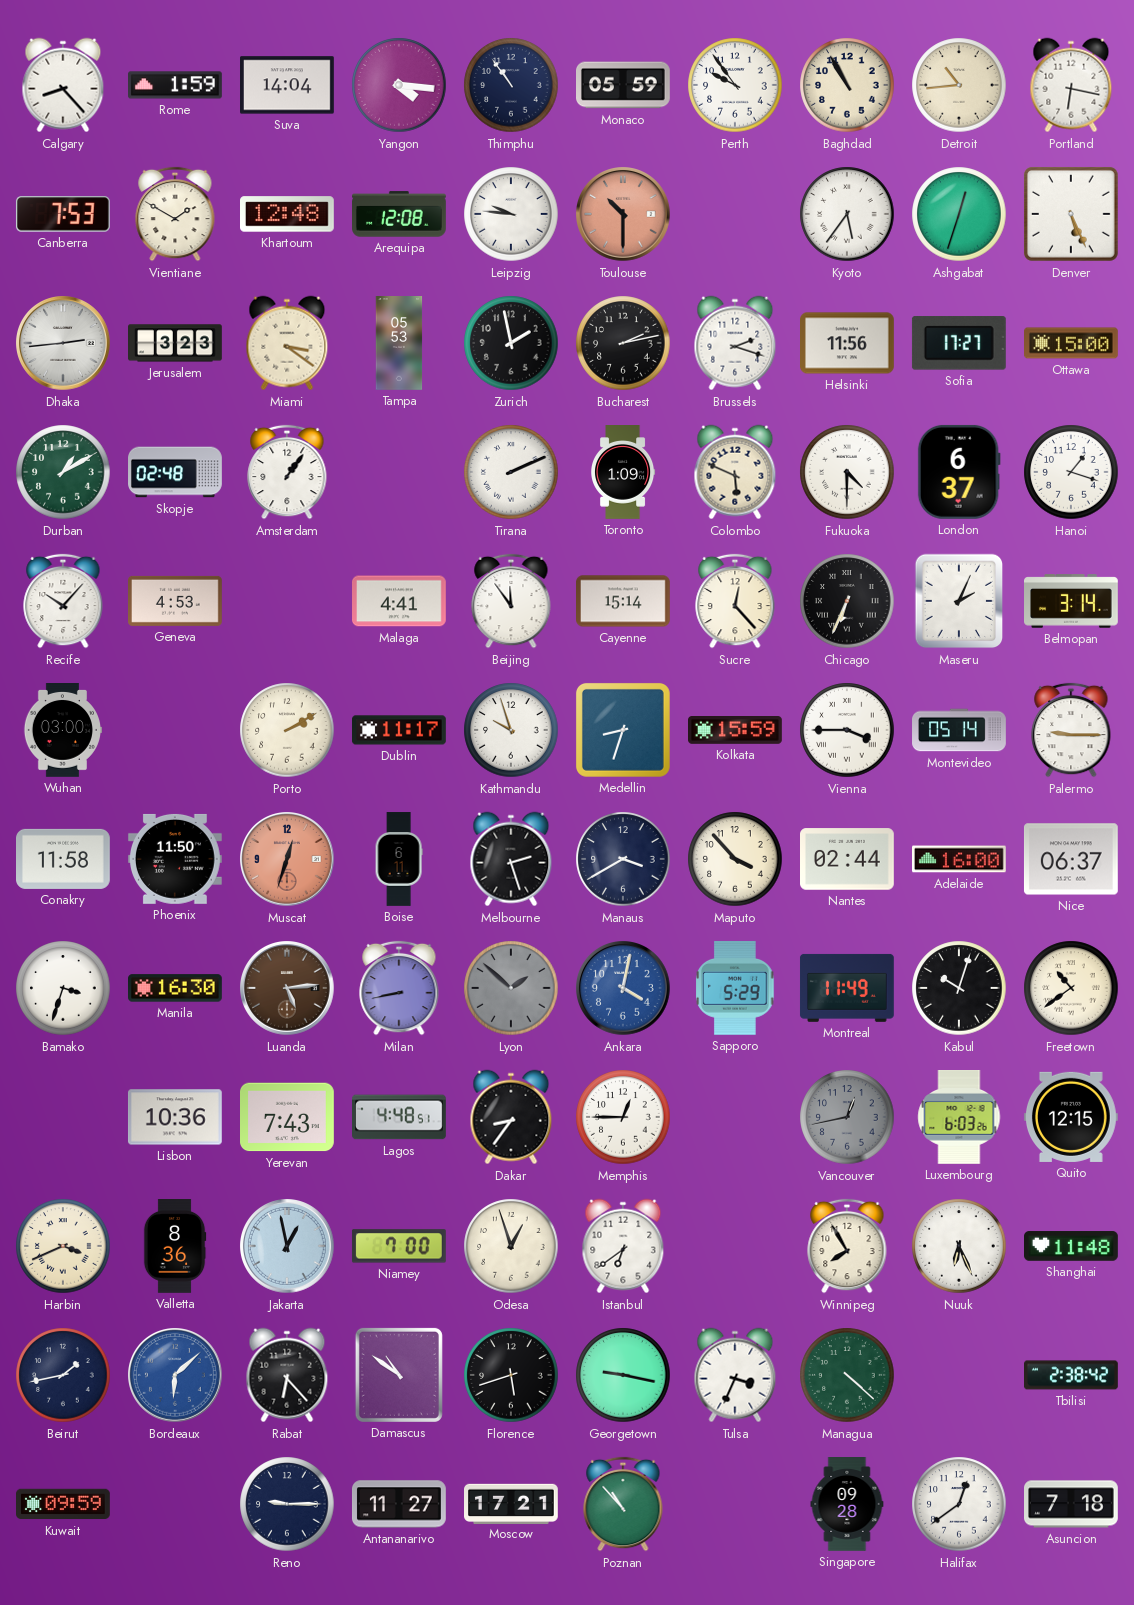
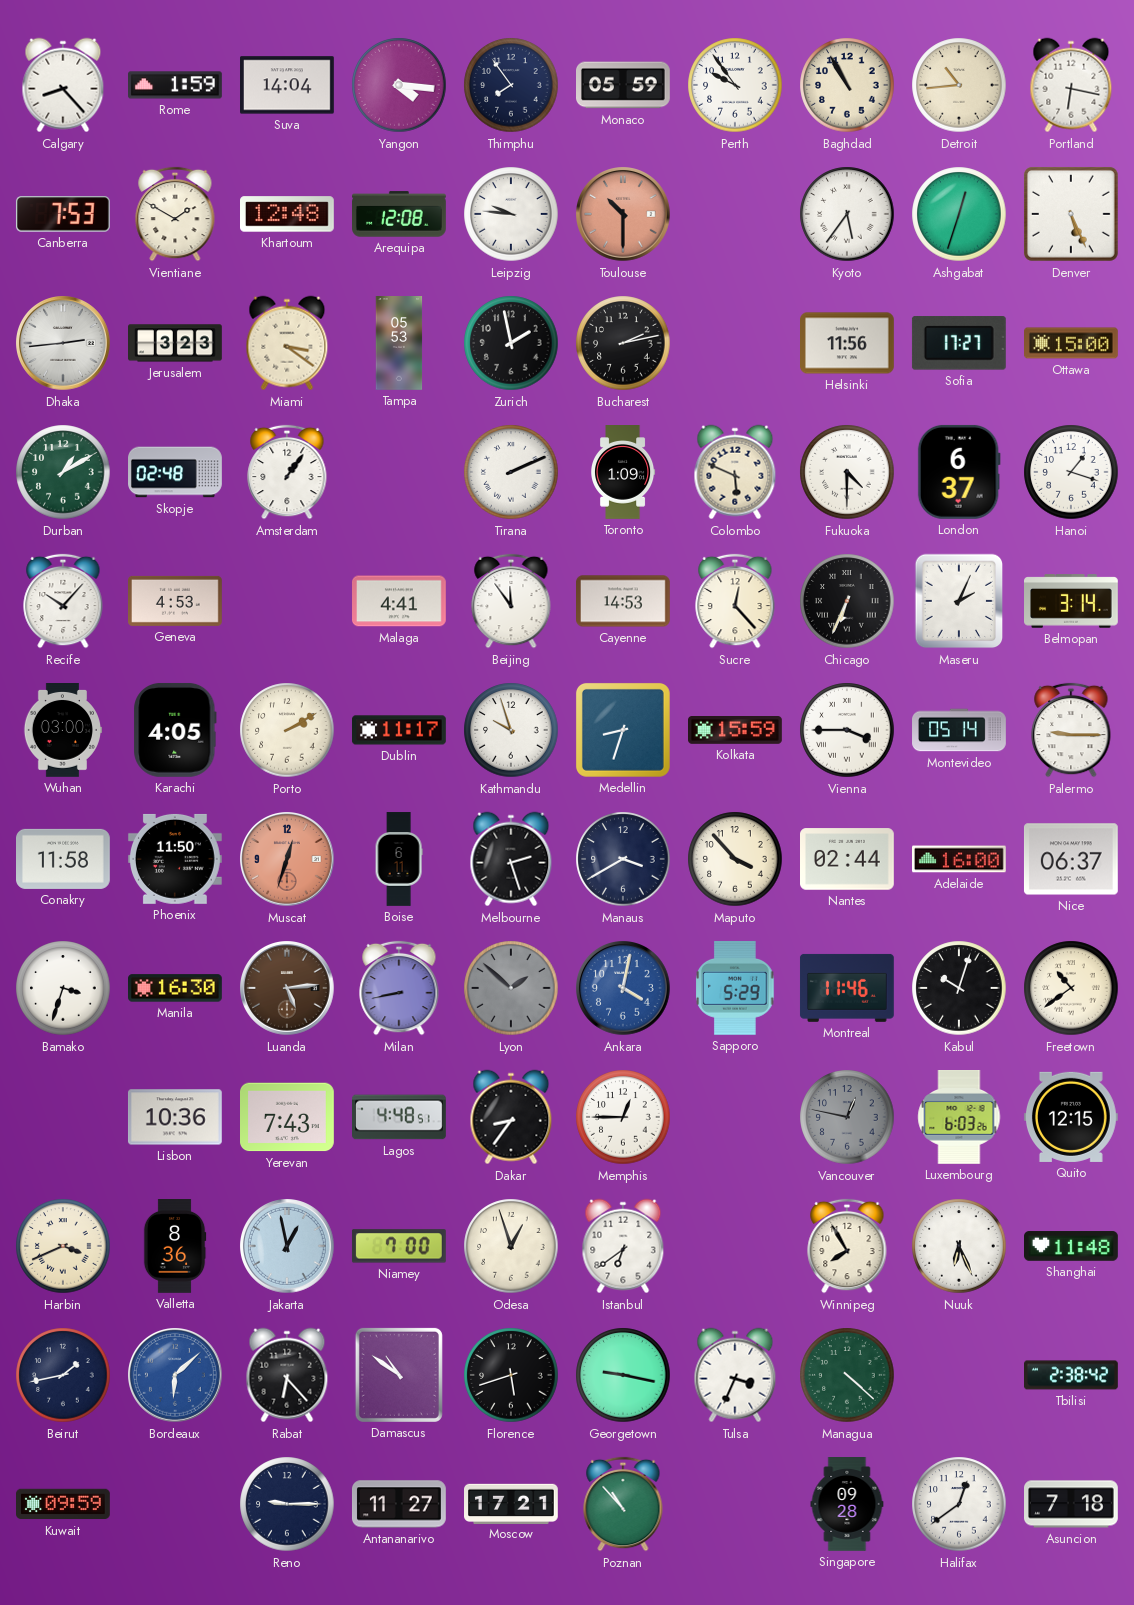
Thimphu: 10:54 -> 7:54
Brussels: 2:18 -> none
Cayenne: 15:14 -> 14:53
Karachi: none -> 4:05
Montreal: 11:49 -> 11:46
Vancouver: 12:43 -> 12:47
